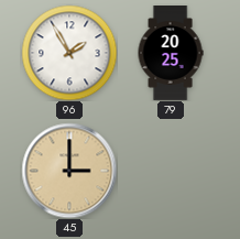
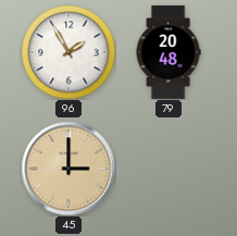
79: 20:25 -> 20:48
